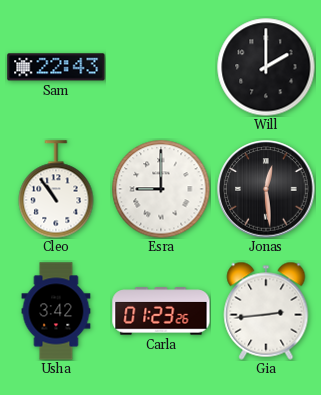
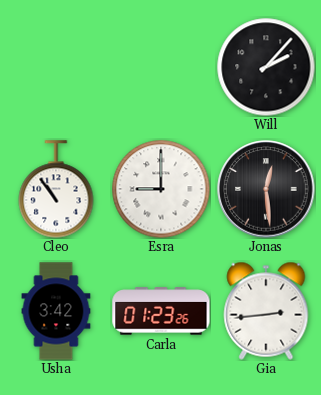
Sam: 22:43 -> none
Will: 2:00 -> 2:07
